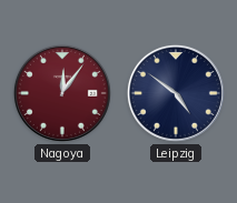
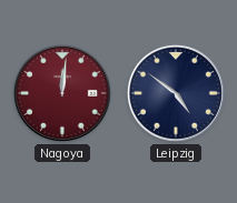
Nagoya: 12:06 -> 12:01
